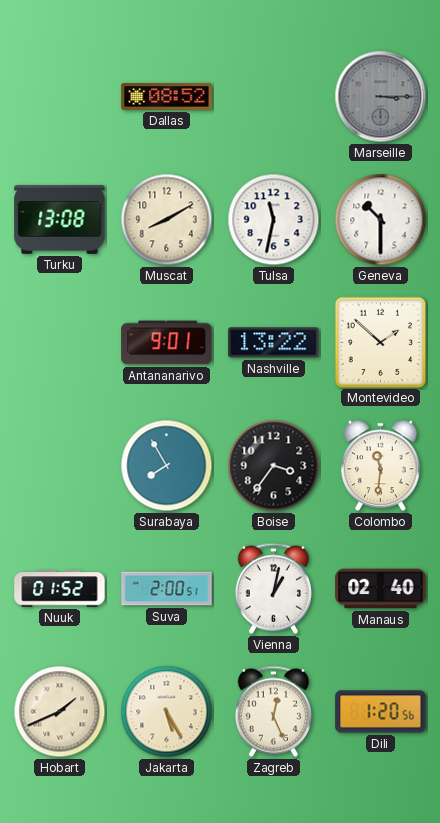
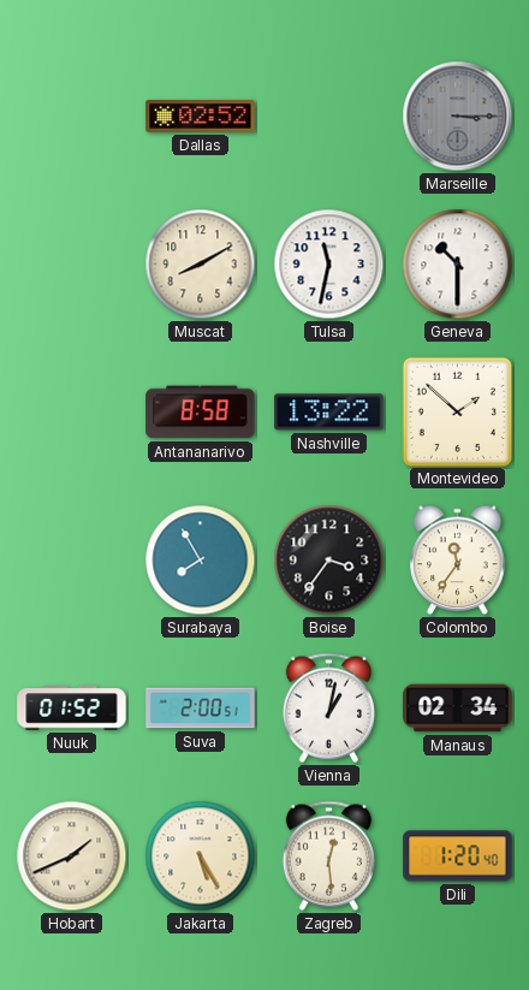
Dallas: 08:52 -> 02:52
Turku: 13:08 -> none
Antananarivo: 9:01 -> 8:58
Colombo: 11:31 -> 11:36
Manaus: 02:40 -> 02:34
Zagreb: 12:26 -> 12:29
Dili: 1:20:56 -> 1:20:40
